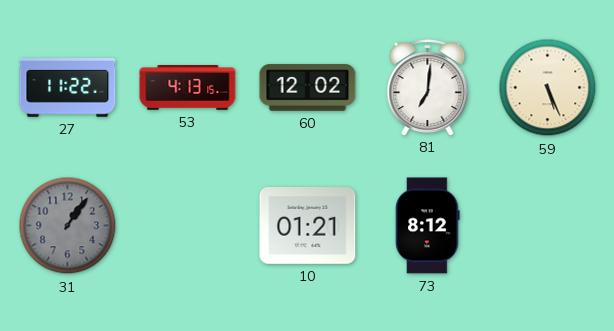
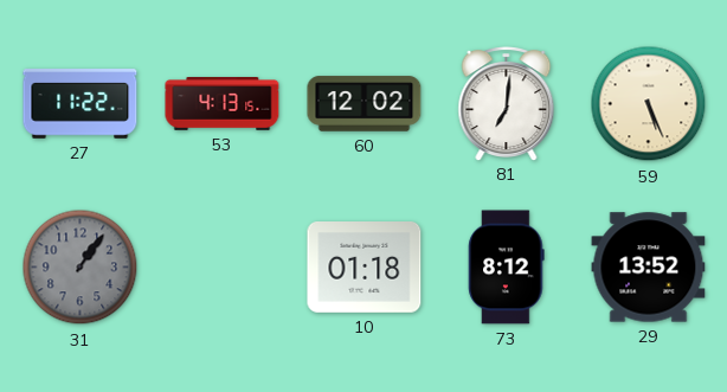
10: 01:21 -> 01:18
29: none -> 13:52
